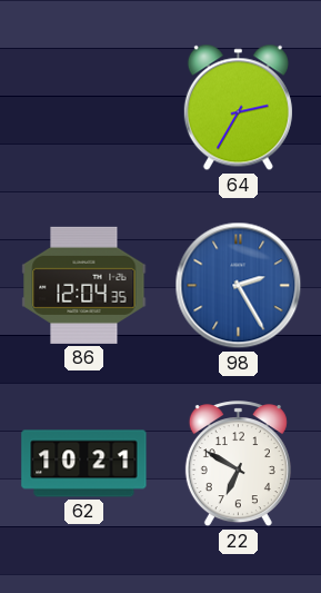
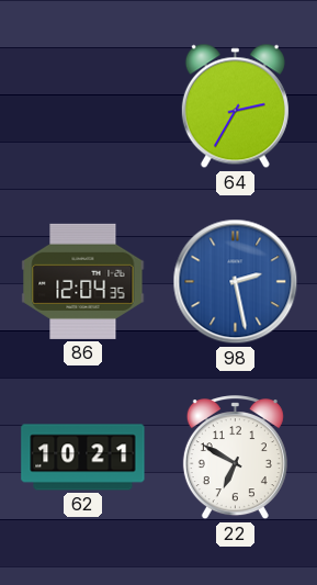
98: 2:25 -> 2:28
